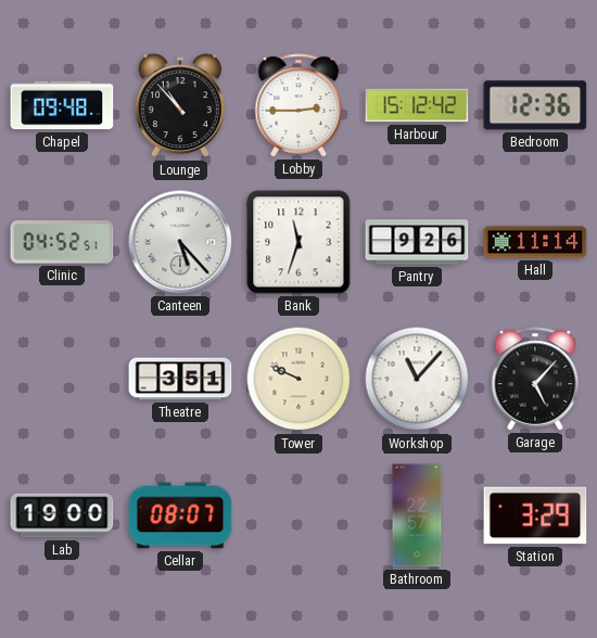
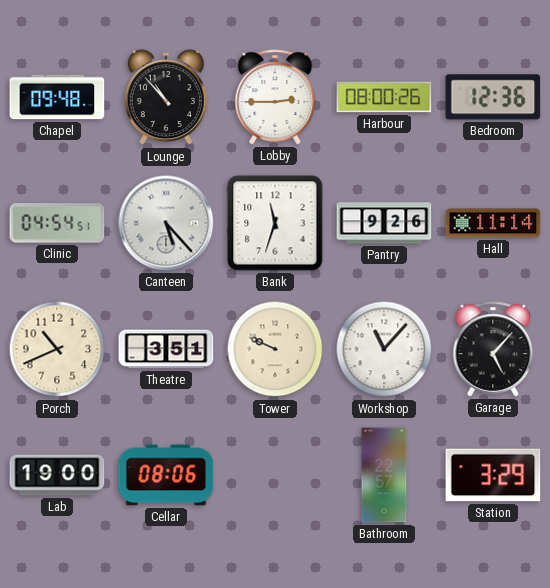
Harbour: 15:12 -> 08:00
Clinic: 04:52 -> 04:54
Porch: none -> 10:41
Cellar: 08:07 -> 08:06
